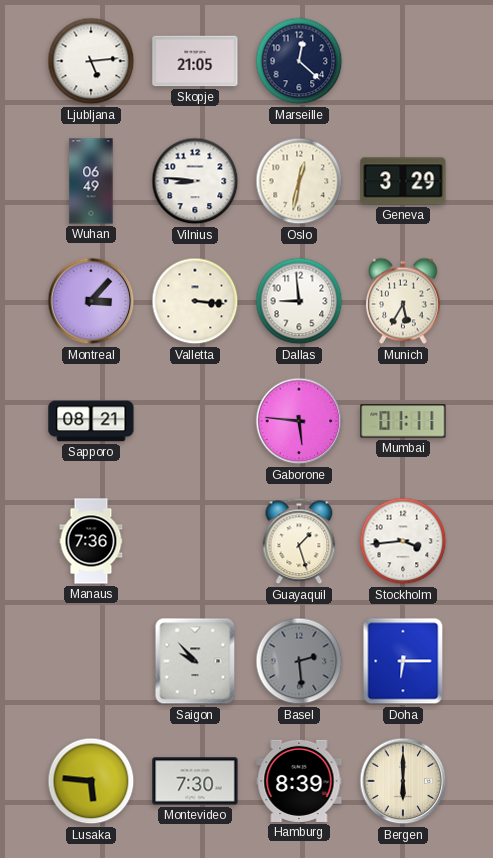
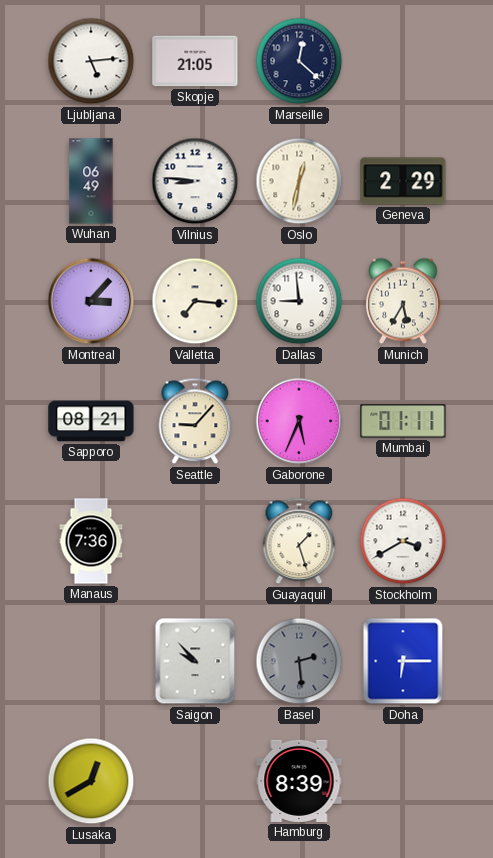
Geneva: 3:29 -> 2:29
Valletta: 3:16 -> 7:16
Seattle: none -> 9:07
Gaborone: 5:46 -> 5:34
Stockholm: 3:44 -> 3:40
Lusaka: 5:46 -> 12:40
Montevideo: 7:30 -> none
Bergen: 6:00 -> none
